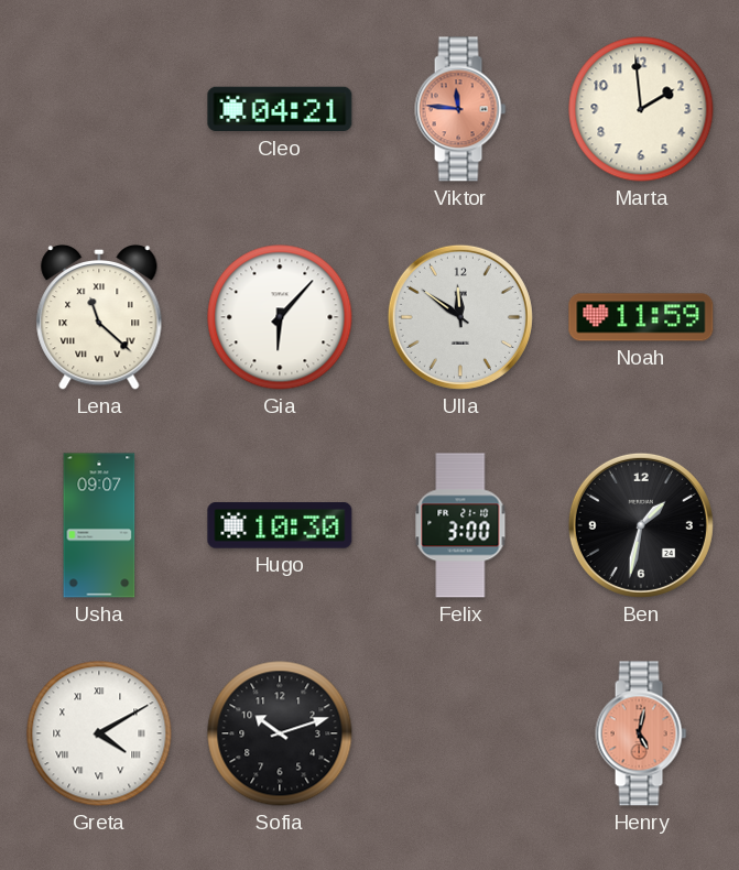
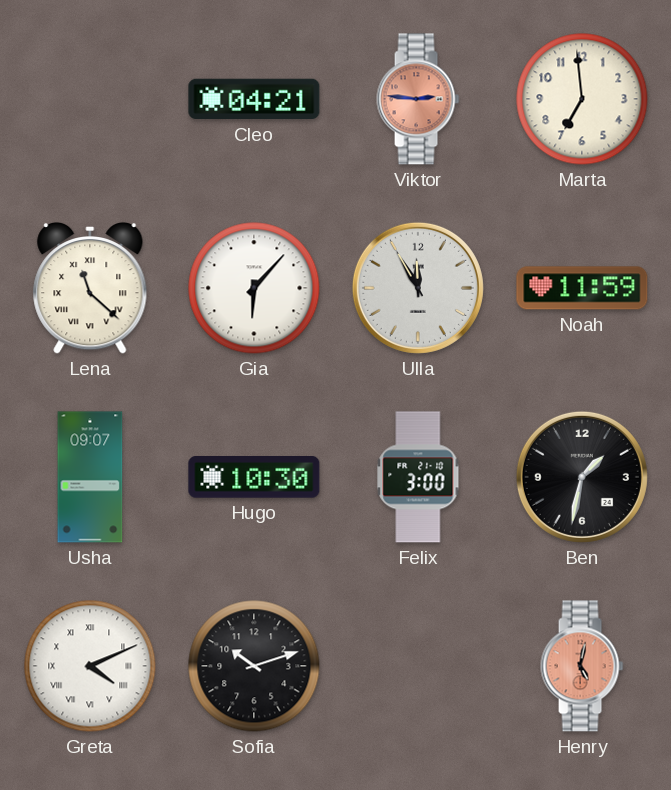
Viktor: 11:46 -> 2:46
Marta: 1:59 -> 6:59
Ulla: 11:51 -> 11:55
Greta: 4:10 -> 4:11
